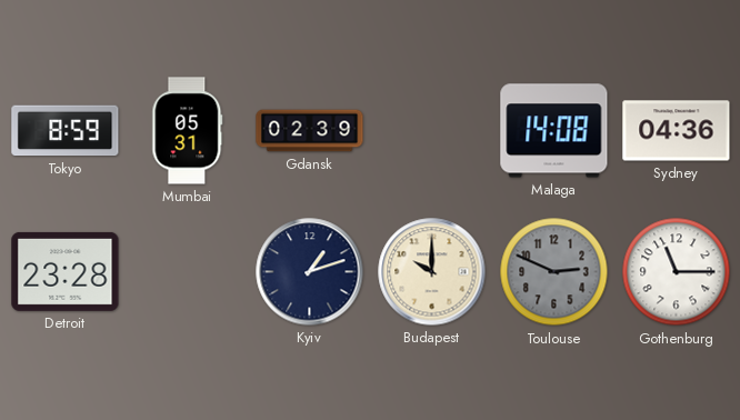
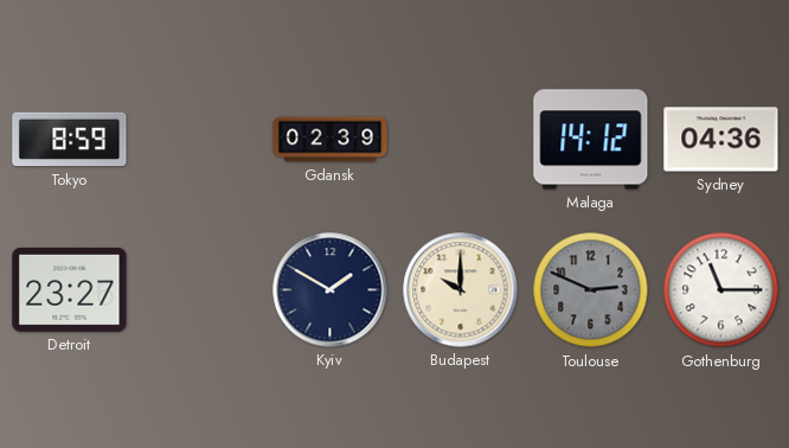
Mumbai: 05:31 -> none
Malaga: 14:08 -> 14:12
Detroit: 23:28 -> 23:27
Kyiv: 1:12 -> 1:50
